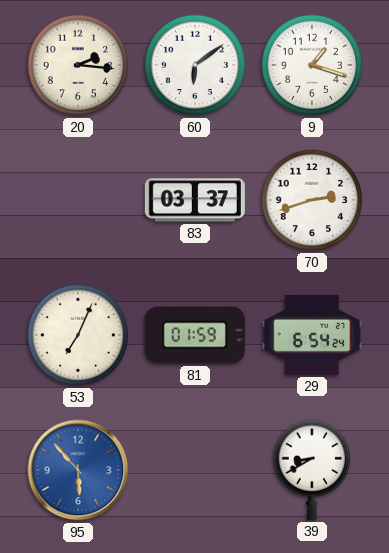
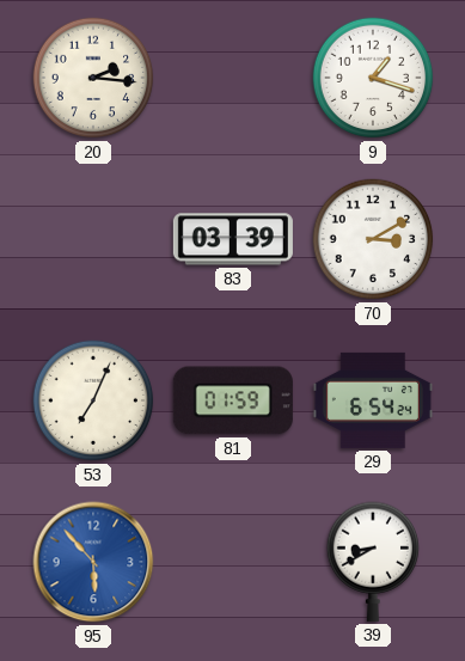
60: 6:09 -> none
83: 03:37 -> 03:39
70: 2:42 -> 3:10
